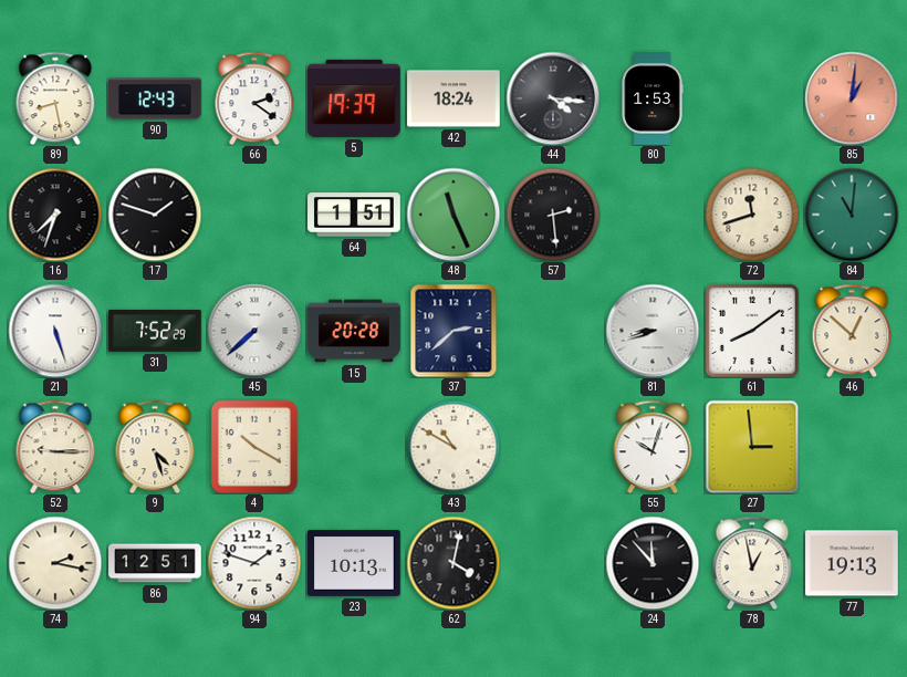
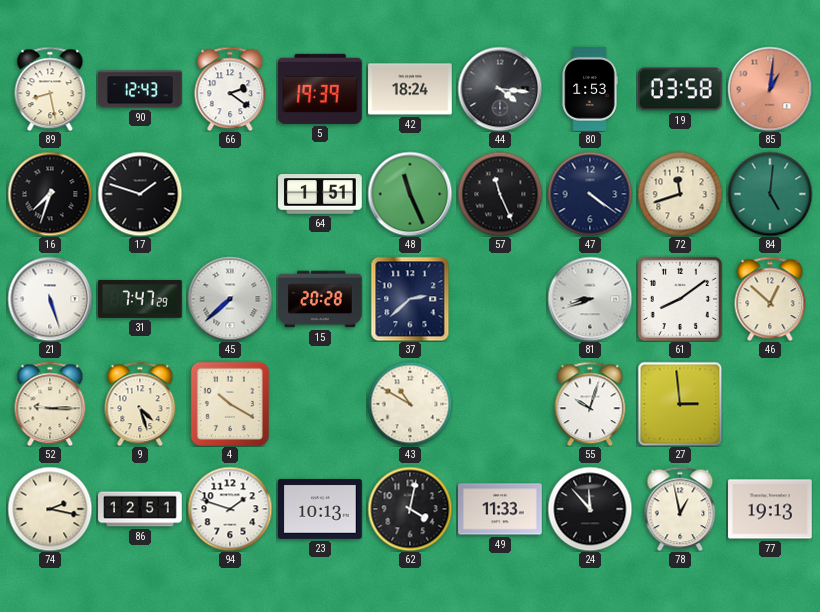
19: none -> 03:58
57: 2:29 -> 11:26
47: none -> 4:21
84: 11:01 -> 5:01
31: 7:52 -> 7:47
49: none -> 11:33
